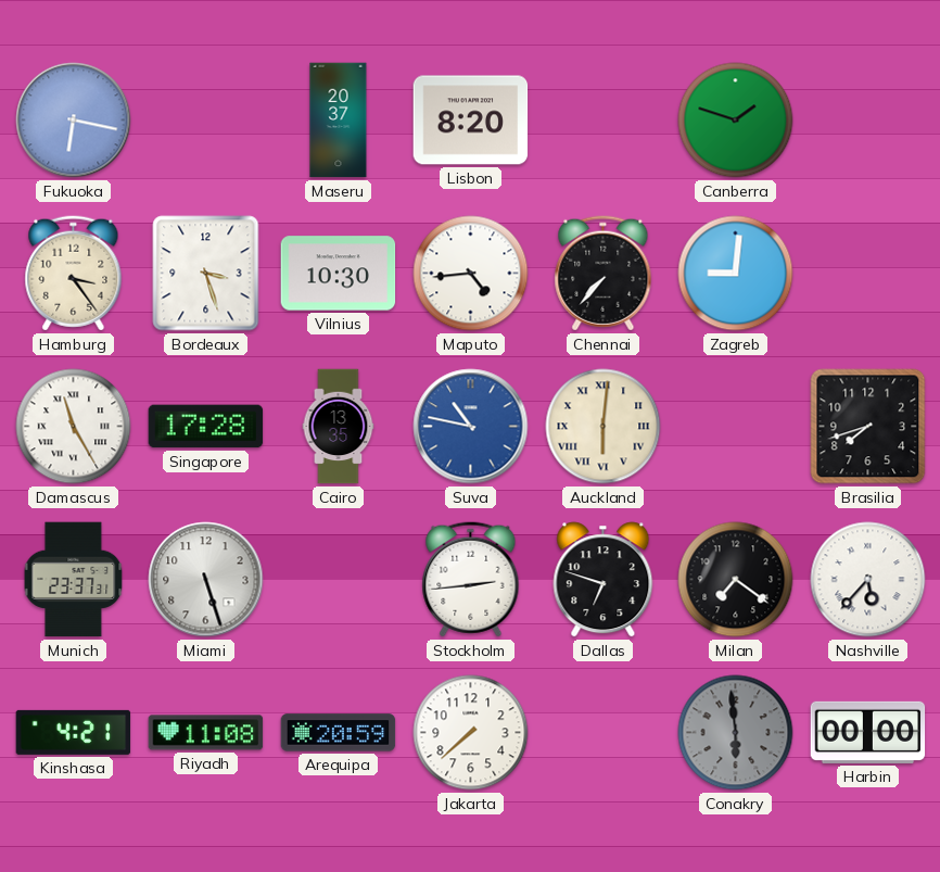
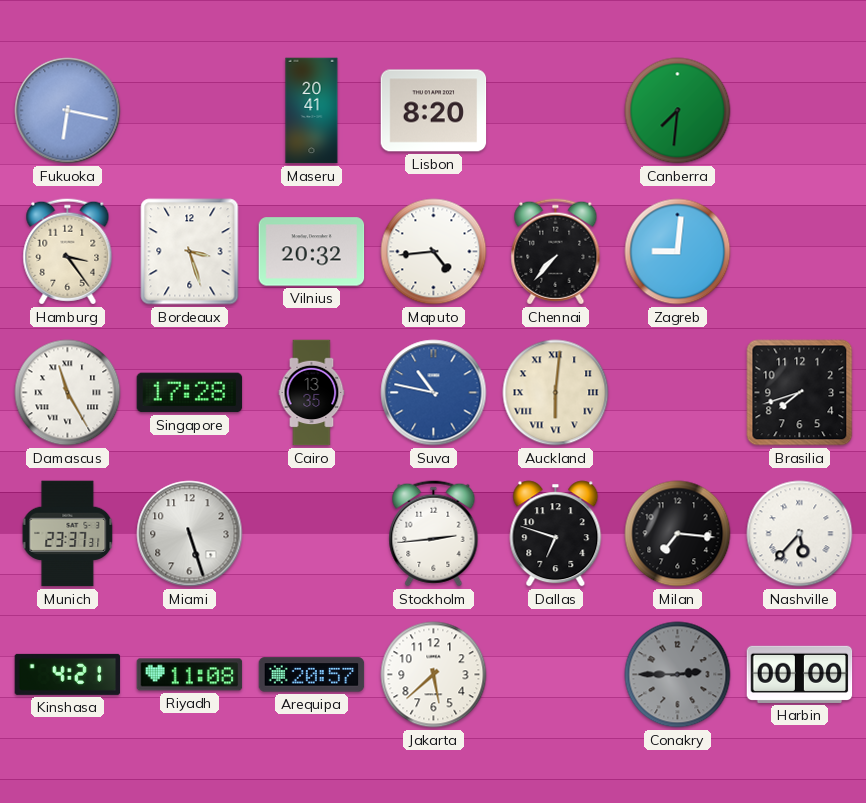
Maseru: 20:37 -> 20:41
Canberra: 1:48 -> 7:31
Vilnius: 10:30 -> 20:32
Milan: 7:21 -> 7:16
Arequipa: 20:59 -> 20:57
Jakarta: 7:38 -> 5:38
Conakry: 5:59 -> 2:45
